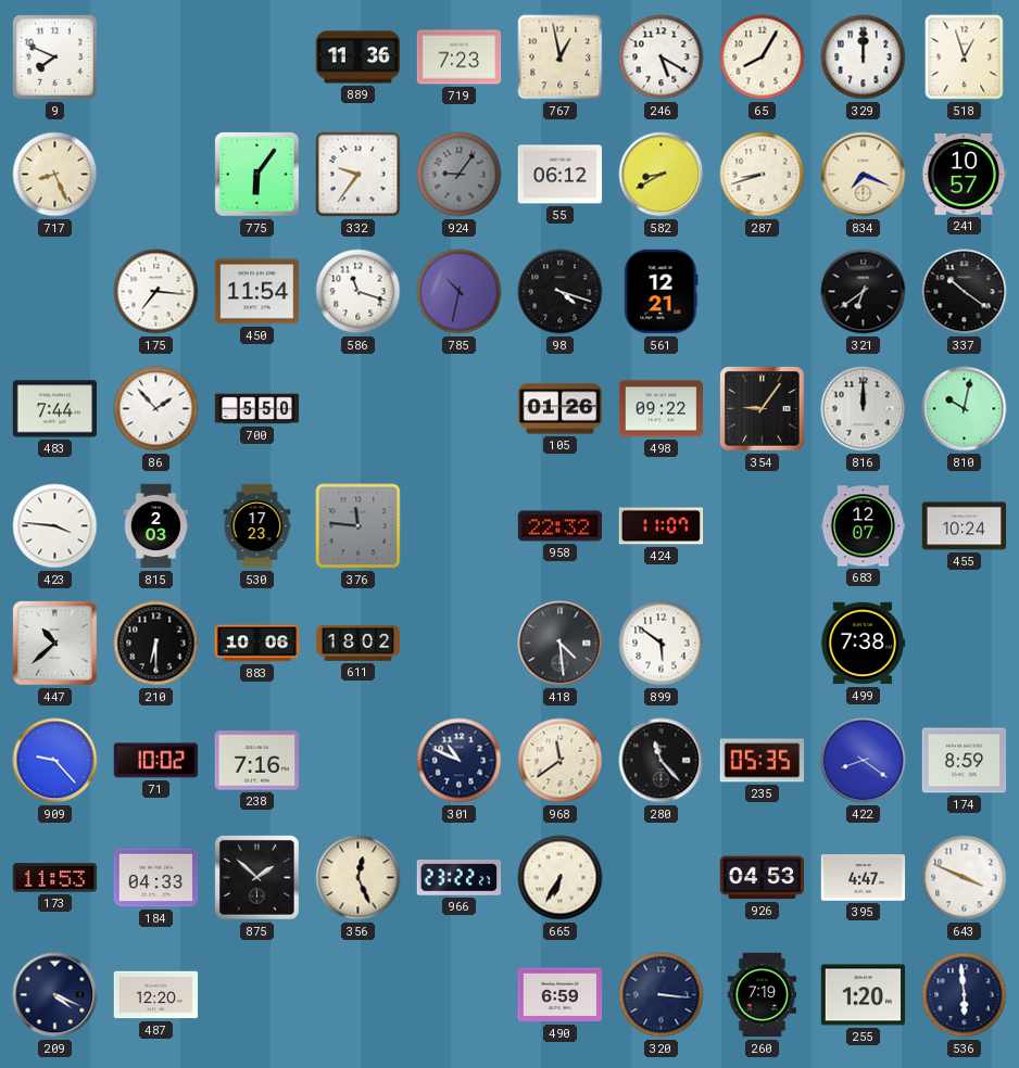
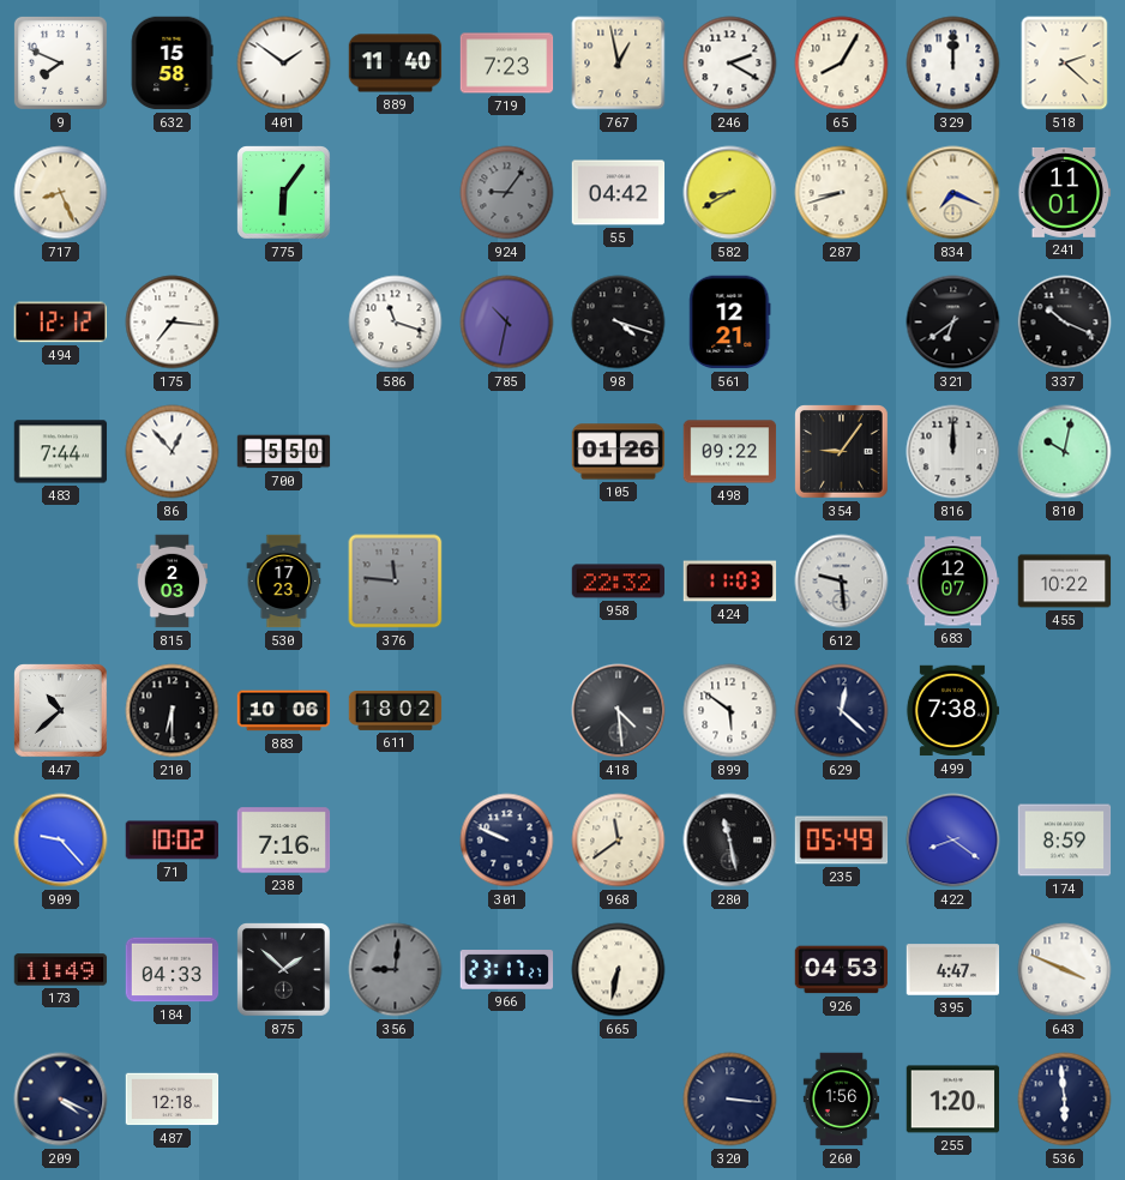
632: none -> 15:58
401: none -> 1:51
889: 11:36 -> 11:40
246: 5:20 -> 2:20
518: 12:57 -> 2:22
332: 9:36 -> none
55: 06:12 -> 04:42
241: 10:57 -> 11:01
494: none -> 12:12
450: 11:54 -> none
337: 10:21 -> 10:19
86: 1:53 -> 12:53
423: 3:46 -> none
424: 11:07 -> 11:03
612: none -> 9:29
455: 10:24 -> 10:22
629: none -> 12:22
301: 10:49 -> 9:49
280: 11:23 -> 11:28
235: 05:35 -> 05:49
173: 11:53 -> 11:49
356: 12:26 -> 9:01
356 dial: cream -> grey
966: 23:22 -> 23:17
665: 6:35 -> 6:32
487: 12:20 -> 12:18
490: 6:59 -> none
260: 7:19 -> 1:56
